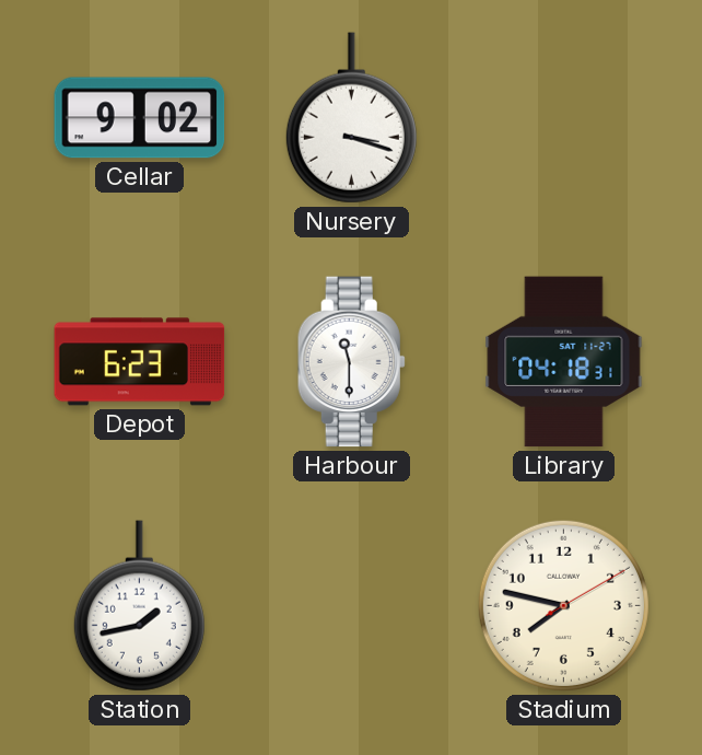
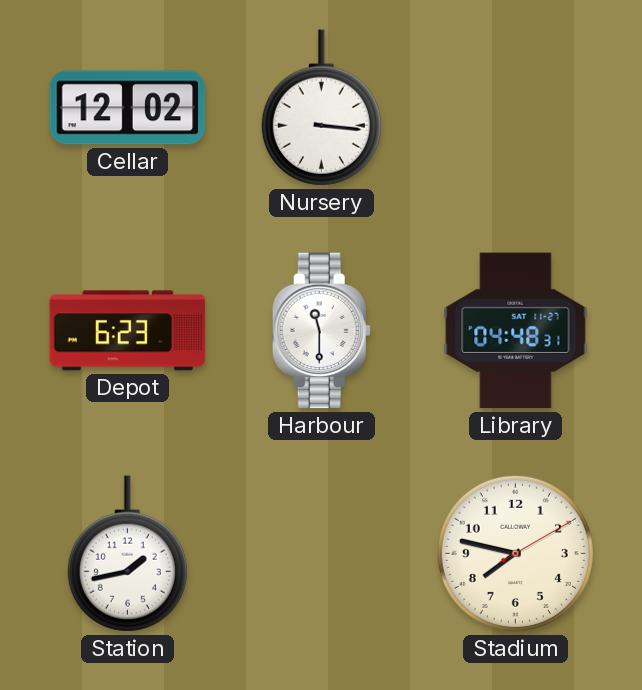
Cellar: 9:02 -> 12:02
Nursery: 3:18 -> 3:16
Library: 04:18 -> 04:48
